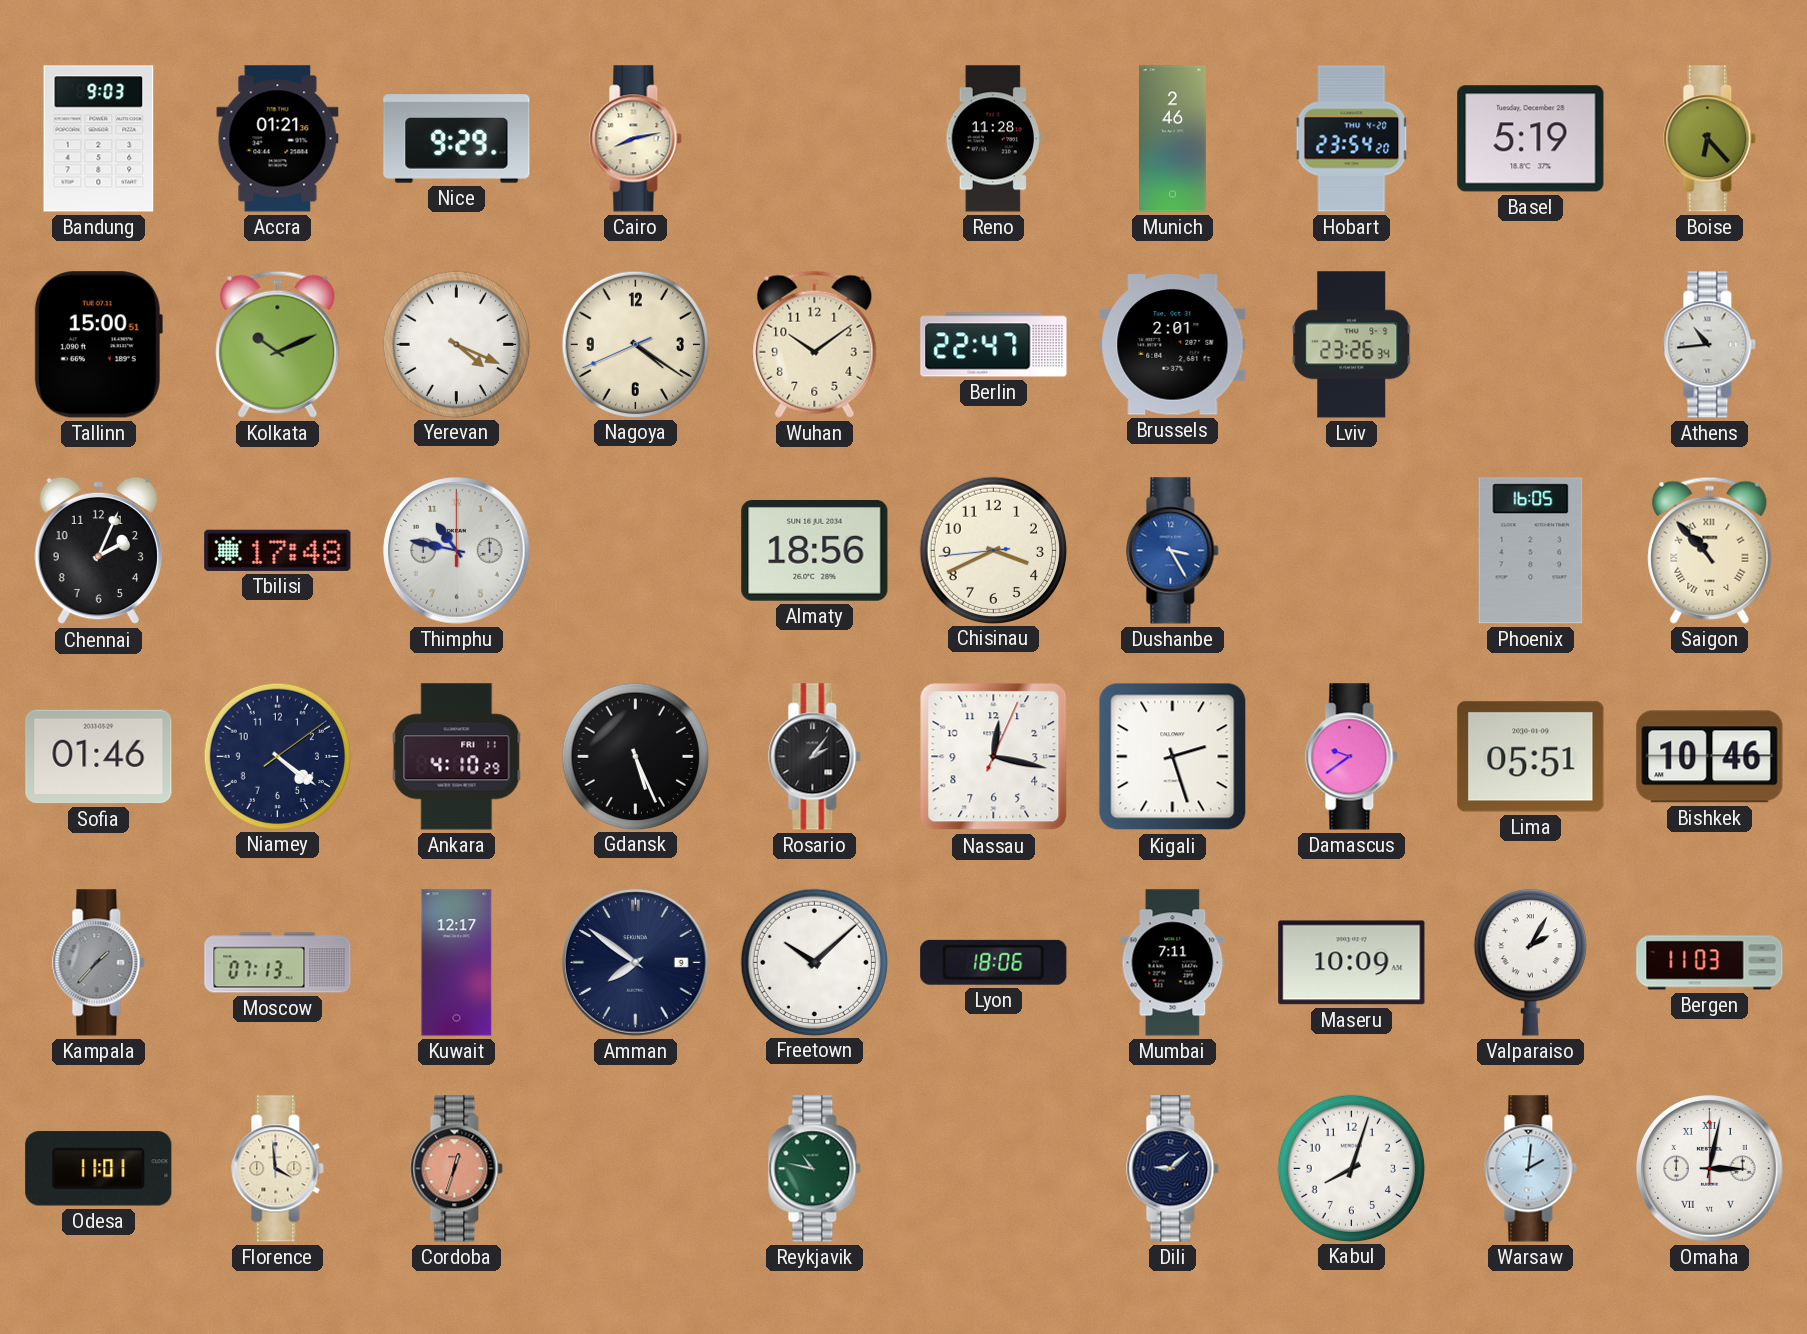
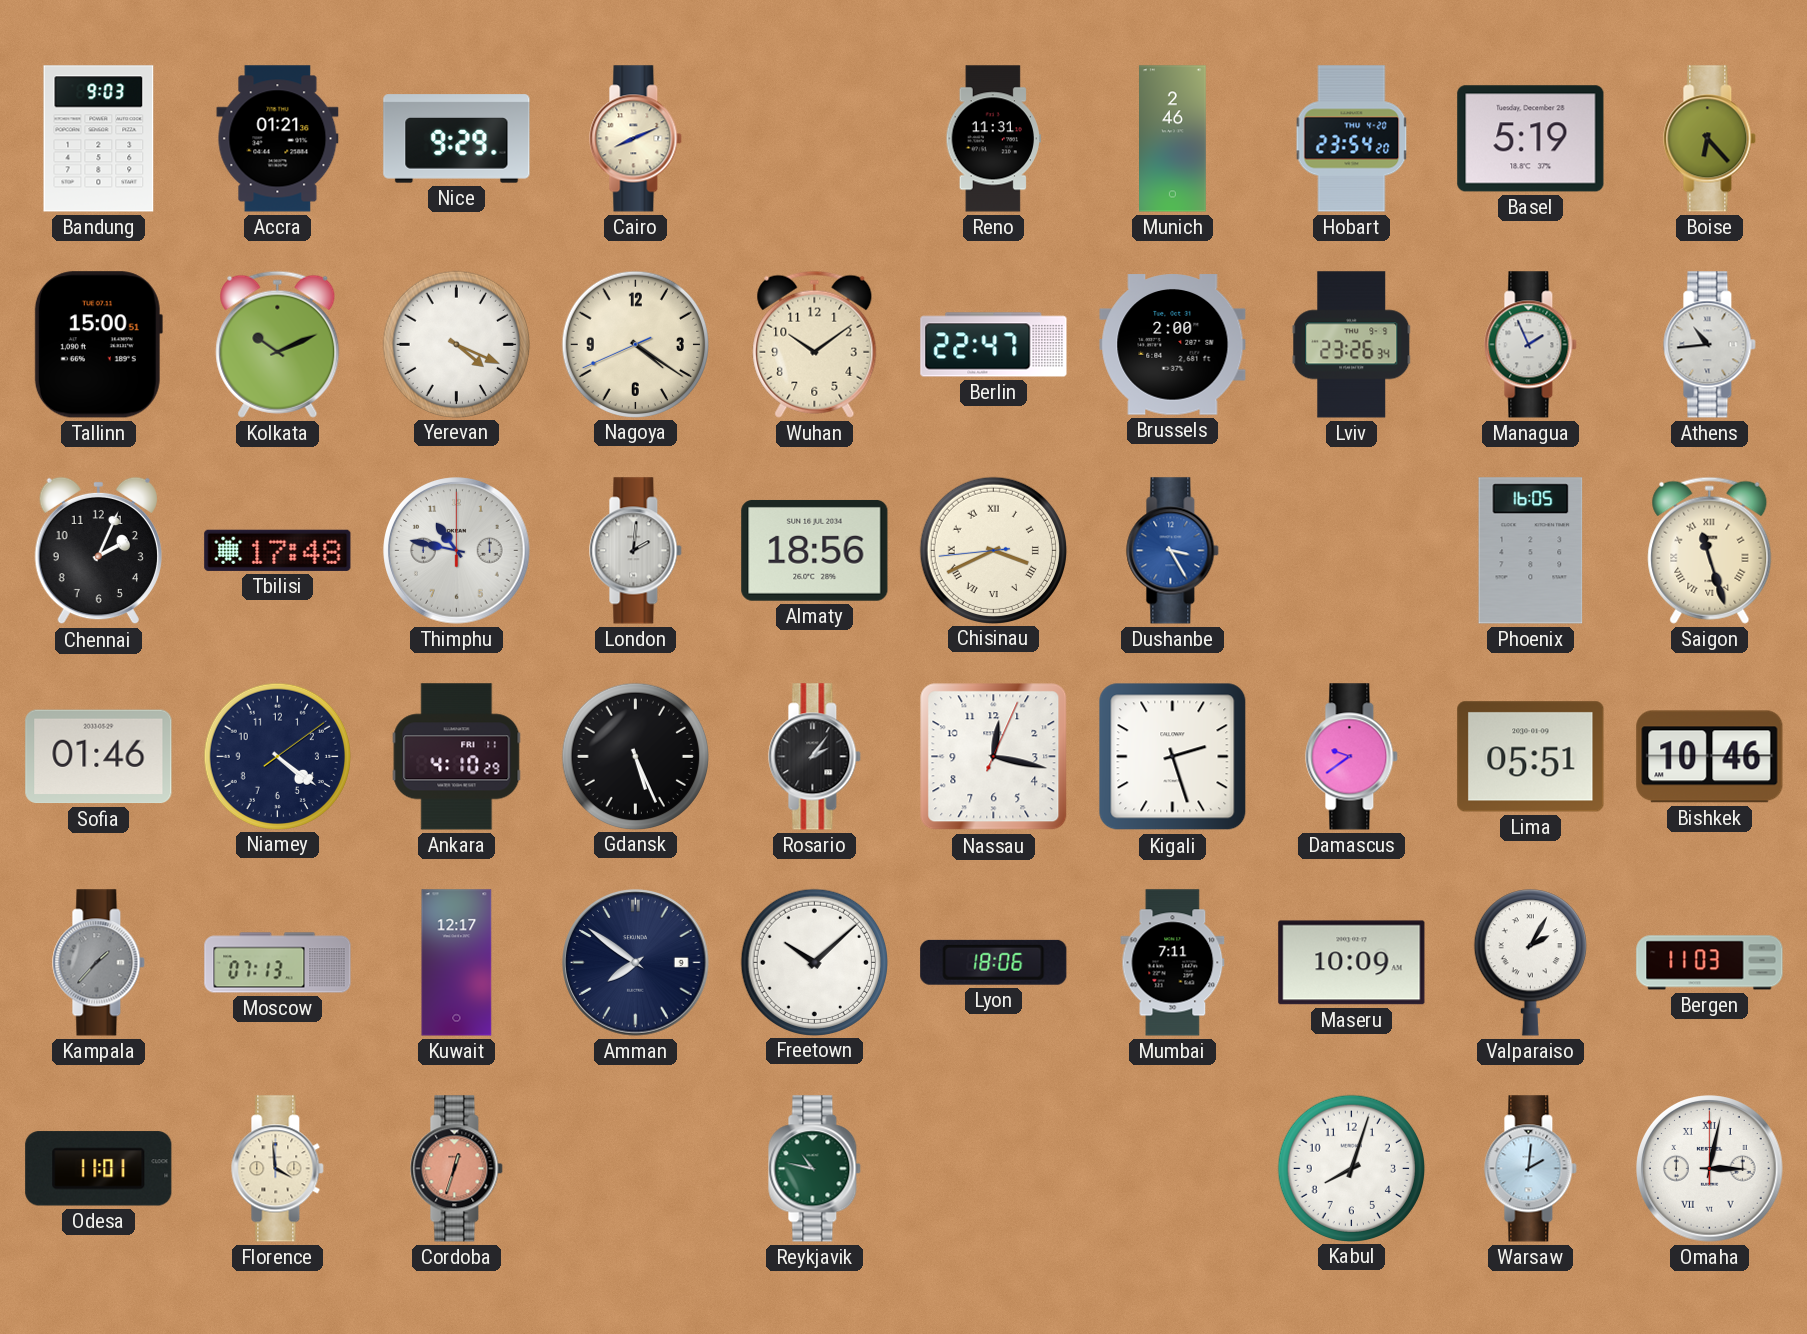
Cairo: 8:13 -> 8:11
Reno: 11:28 -> 11:31
Brussels: 2:01 -> 2:00
Managua: none -> 1:56
London: none -> 2:01
Chisinau numerals: Arabic -> Roman
Saigon: 10:53 -> 11:27
Dili: 9:08 -> none
